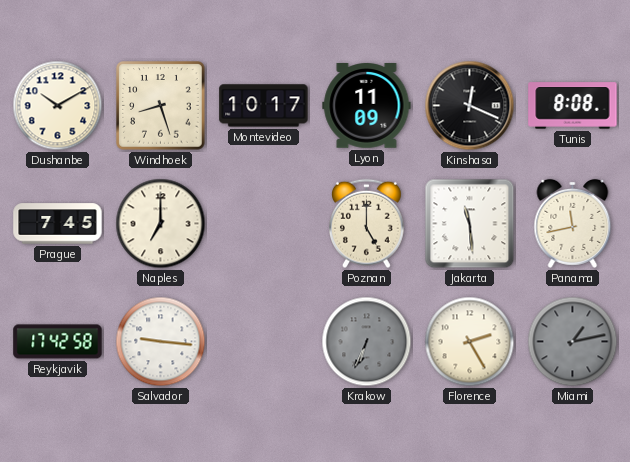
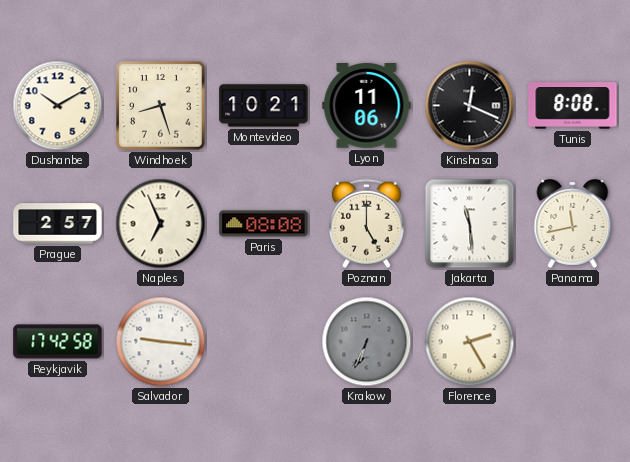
Montevideo: 10:17 -> 10:21
Lyon: 11:09 -> 11:06
Prague: 7:45 -> 2:57
Naples: 7:00 -> 6:56
Paris: none -> 08:08
Miami: 1:13 -> none
